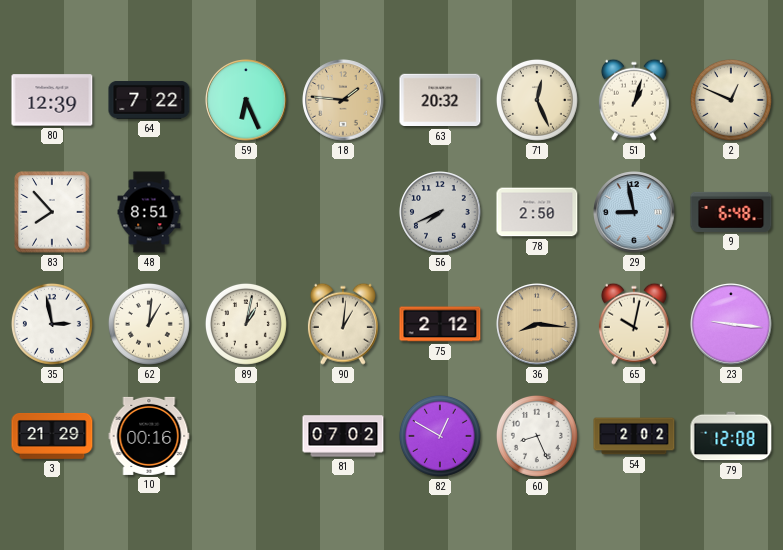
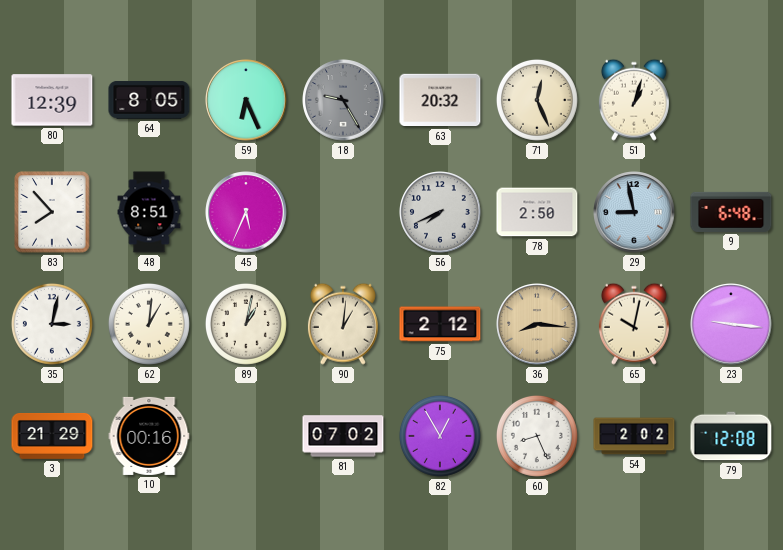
64: 7:22 -> 8:05
18: 1:46 -> 9:25
18 dial: champagne -> grey
2: 12:49 -> none
45: none -> 5:34
35: 2:58 -> 3:02
82: 12:50 -> 12:55
